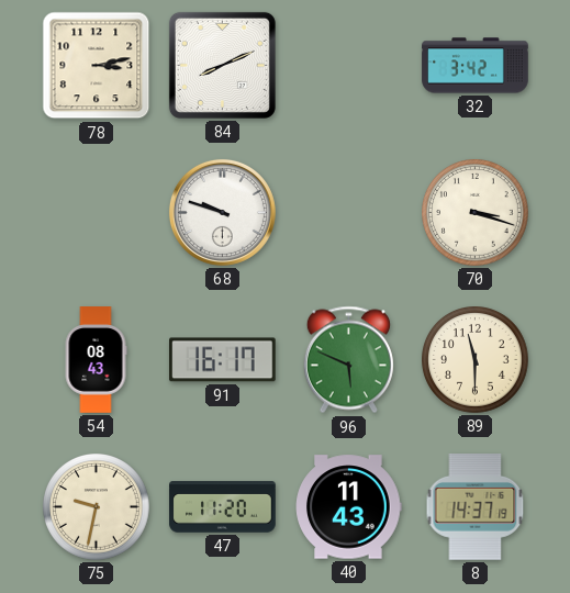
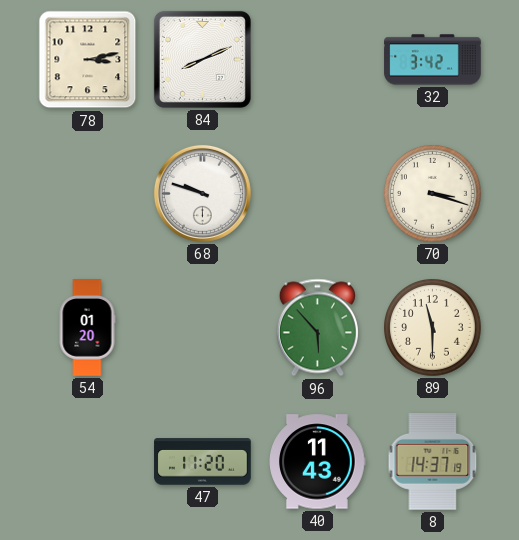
54: 08:43 -> 01:20
91: 16:17 -> none
96: 5:49 -> 5:53
75: 9:32 -> none
